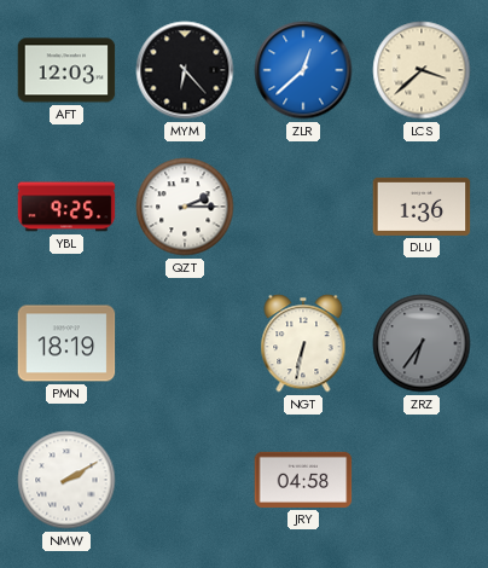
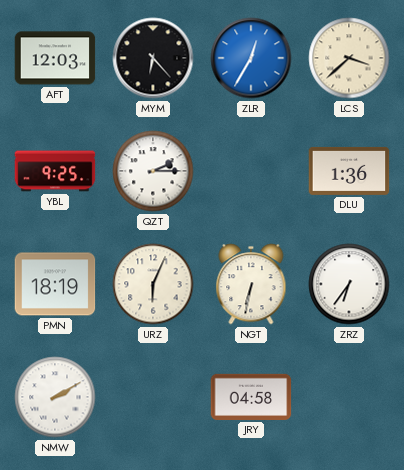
ZLR: 12:38 -> 12:35
URZ: none -> 6:04
ZRZ dial: grey -> white
